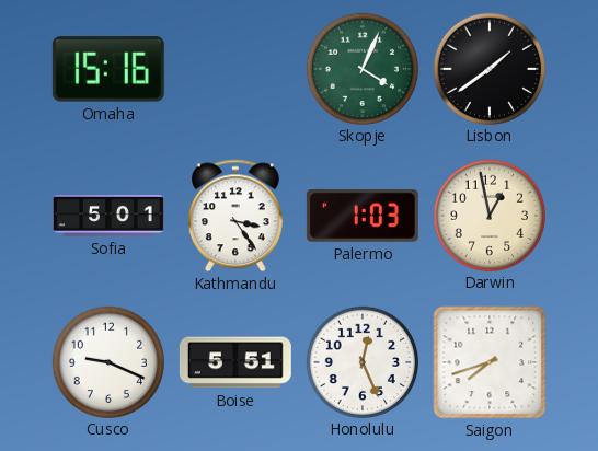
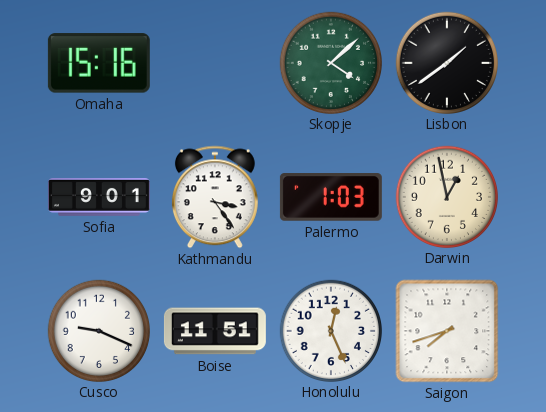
Skopje: 4:04 -> 4:08
Sofia: 5:01 -> 9:01
Boise: 5:51 -> 11:51
